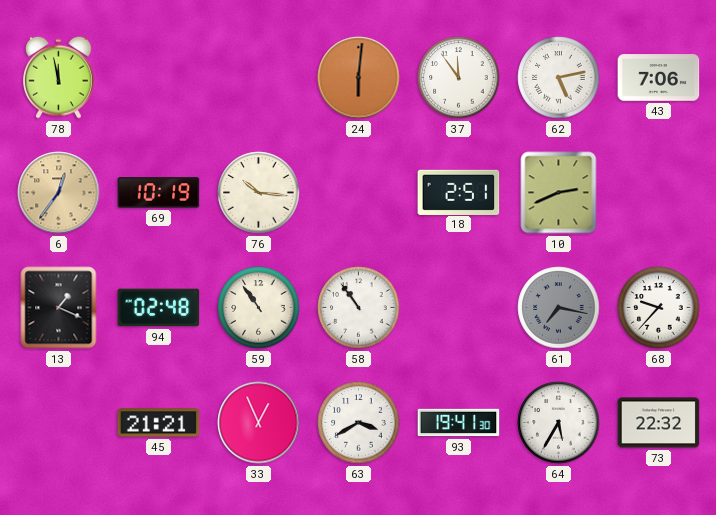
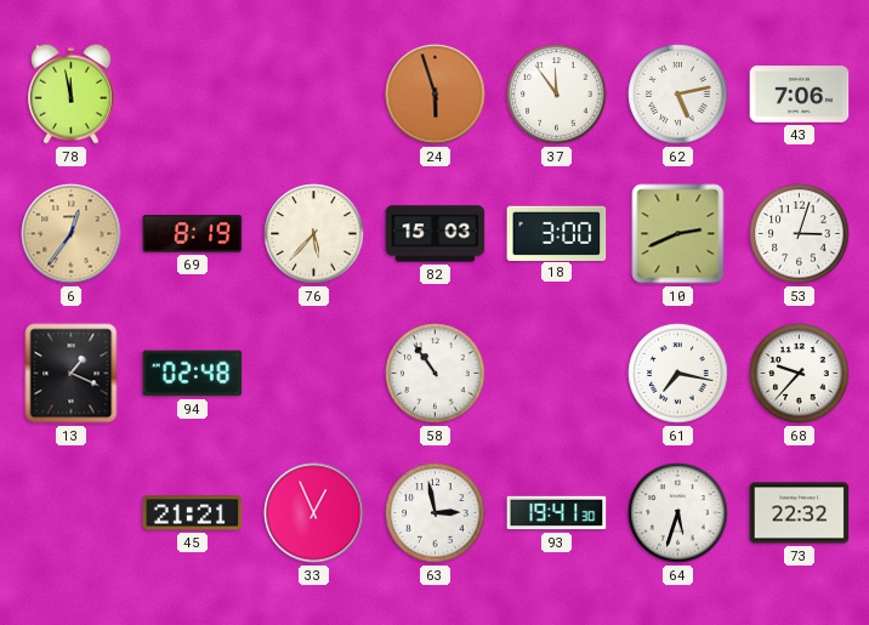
24: 6:01 -> 5:57
69: 10:19 -> 8:19
76: 10:16 -> 5:37
82: none -> 15:03
18: 2:51 -> 3:00
53: none -> 3:03
59: 10:54 -> none
61 dial: grey -> white
63: 3:40 -> 2:58
64: 5:35 -> 5:33
